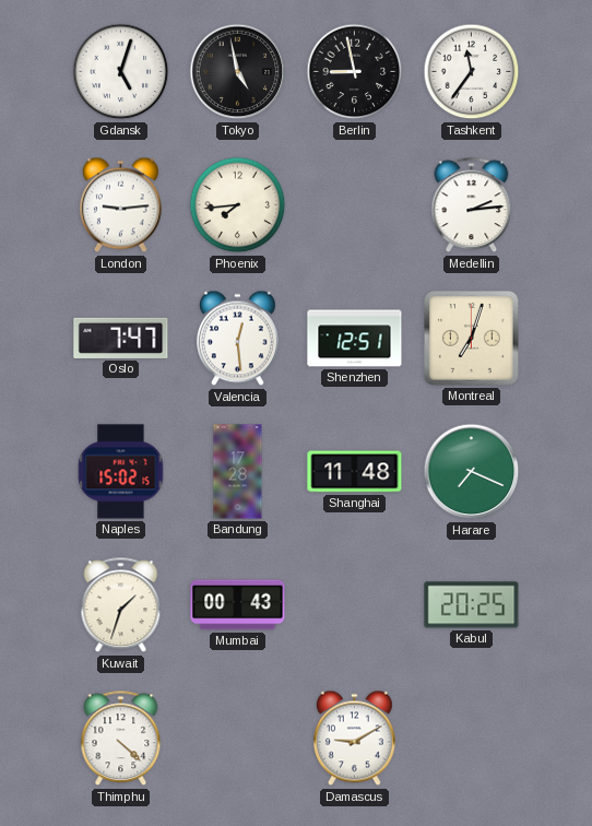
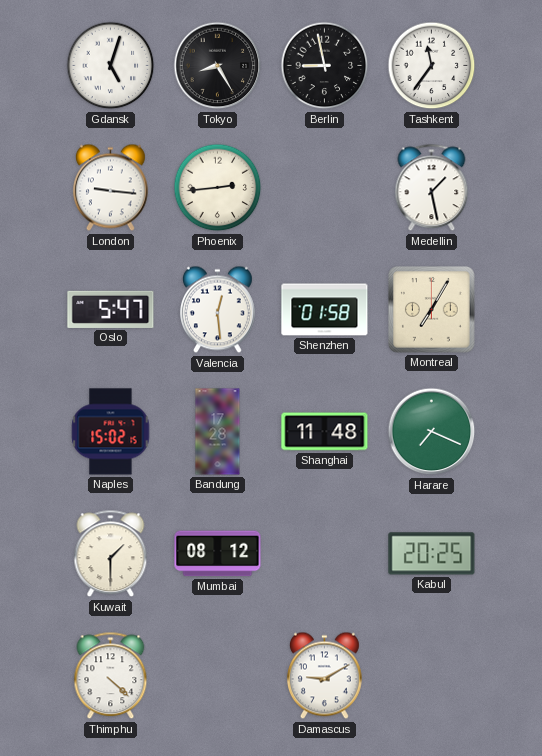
Tokyo: 4:58 -> 8:25
London: 9:14 -> 9:16
Phoenix: 7:44 -> 2:44
Medellin: 2:14 -> 1:28
Oslo: 7:47 -> 5:47
Shenzhen: 12:51 -> 01:58
Montreal: 7:03 -> 7:05
Kuwait: 1:33 -> 1:30
Mumbai: 00:43 -> 08:12
